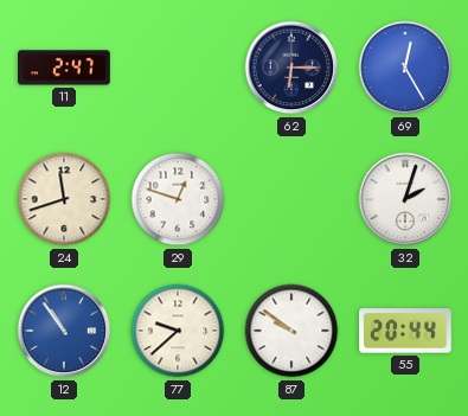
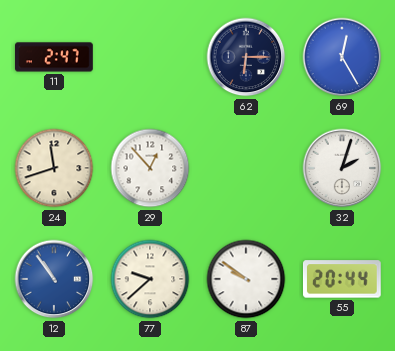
29: 12:48 -> 12:53
